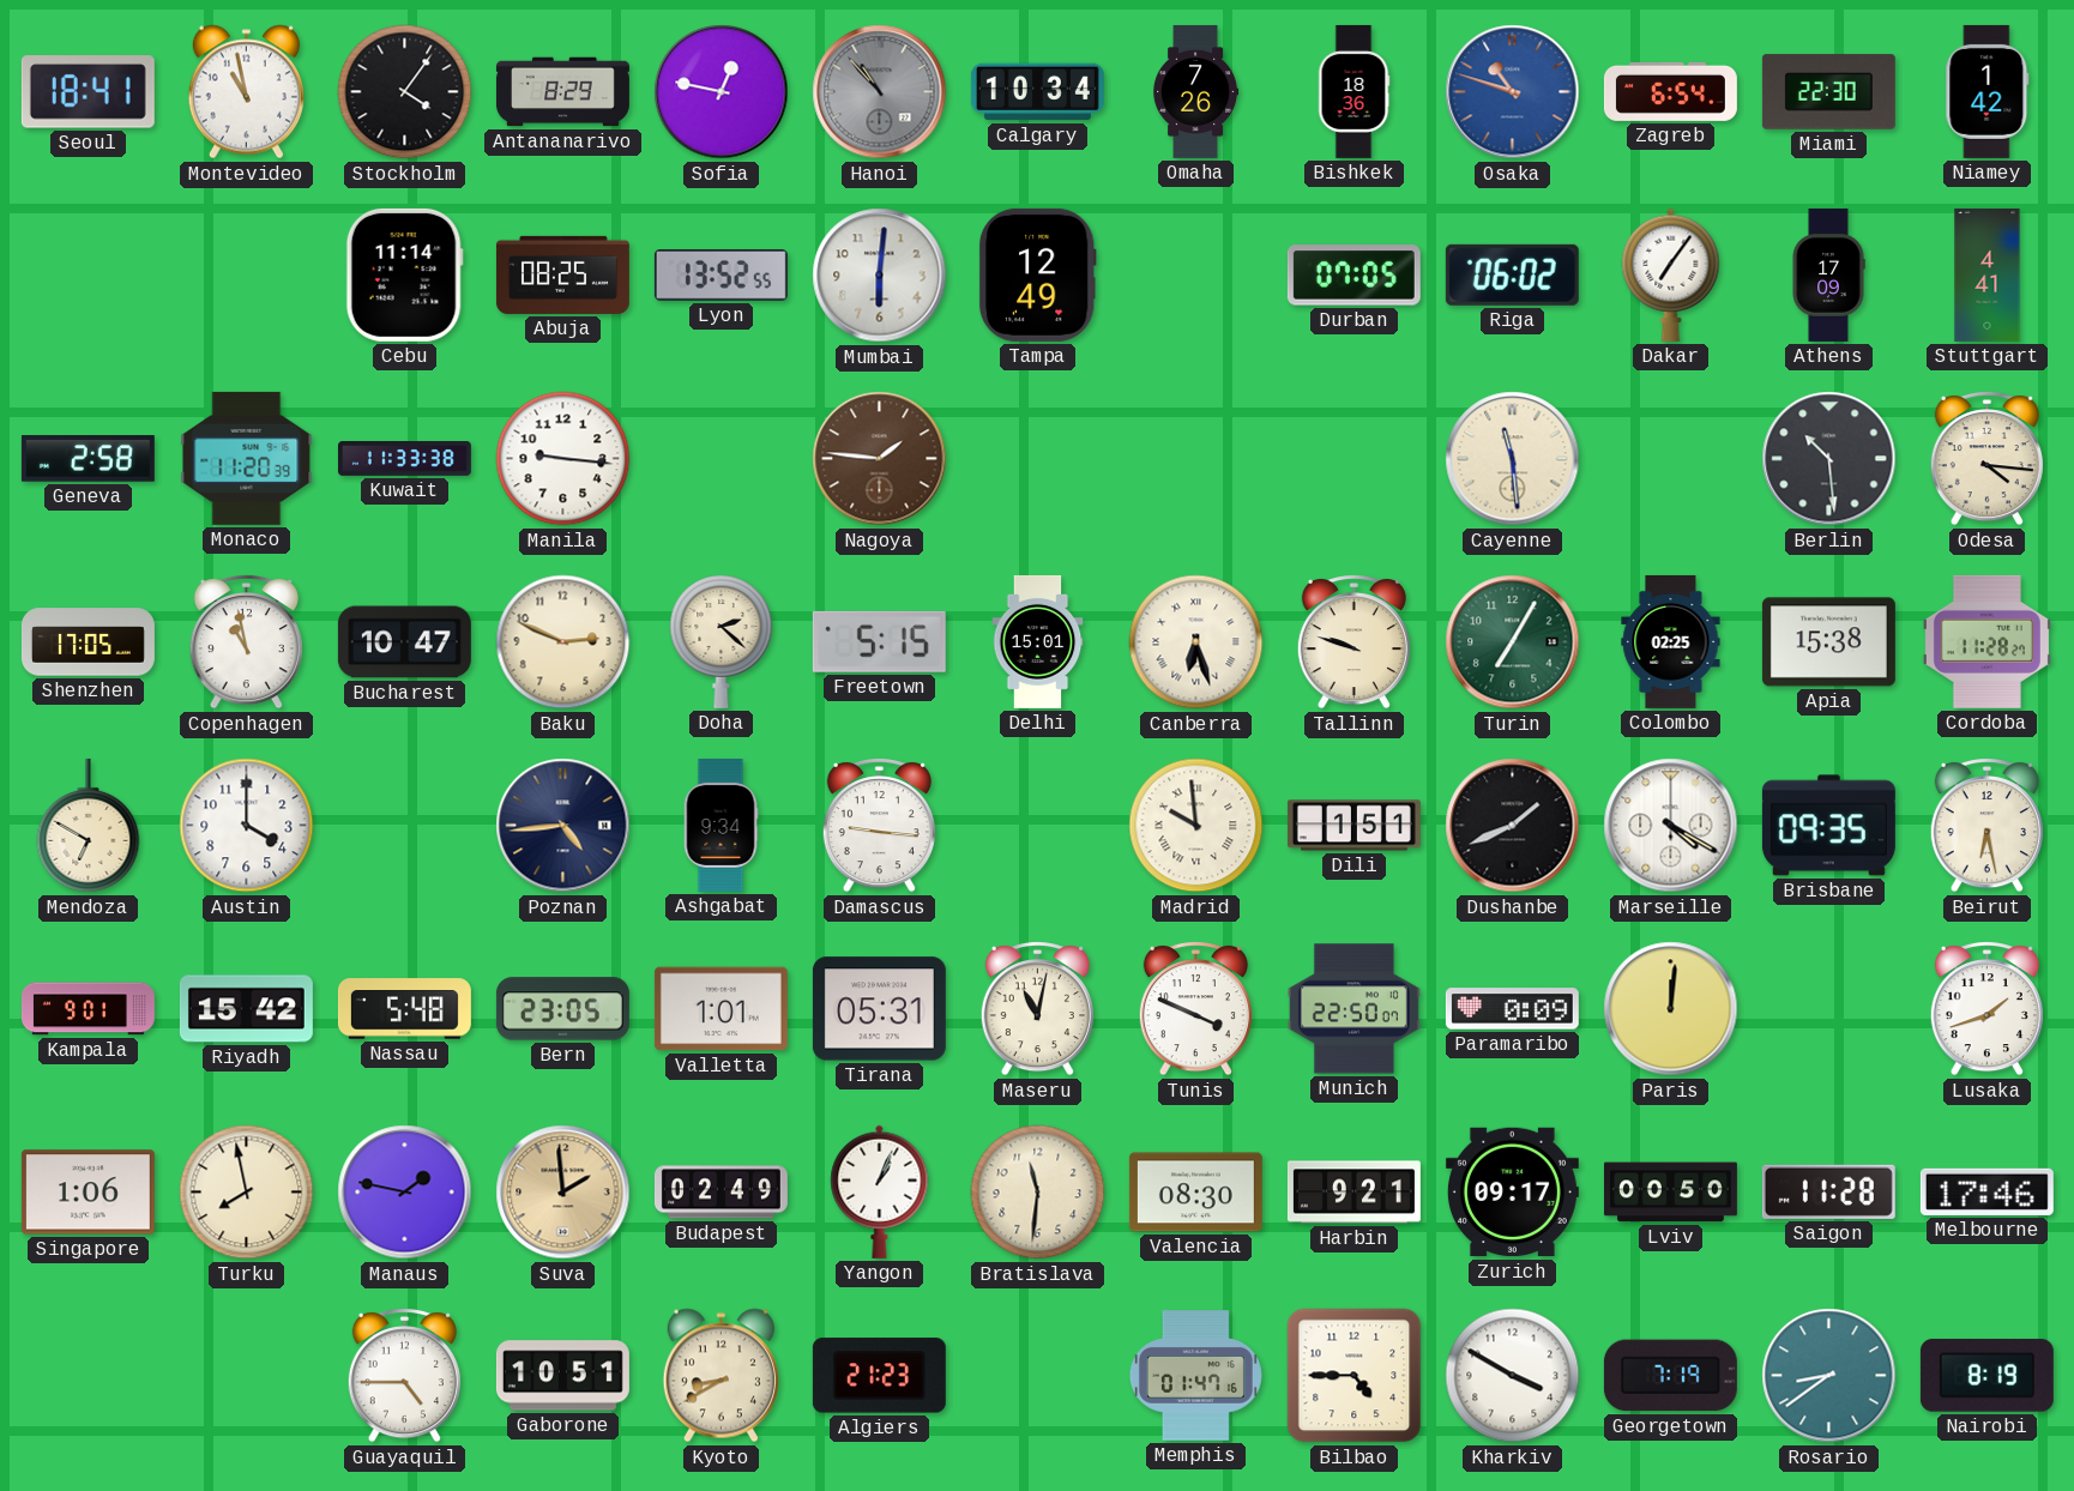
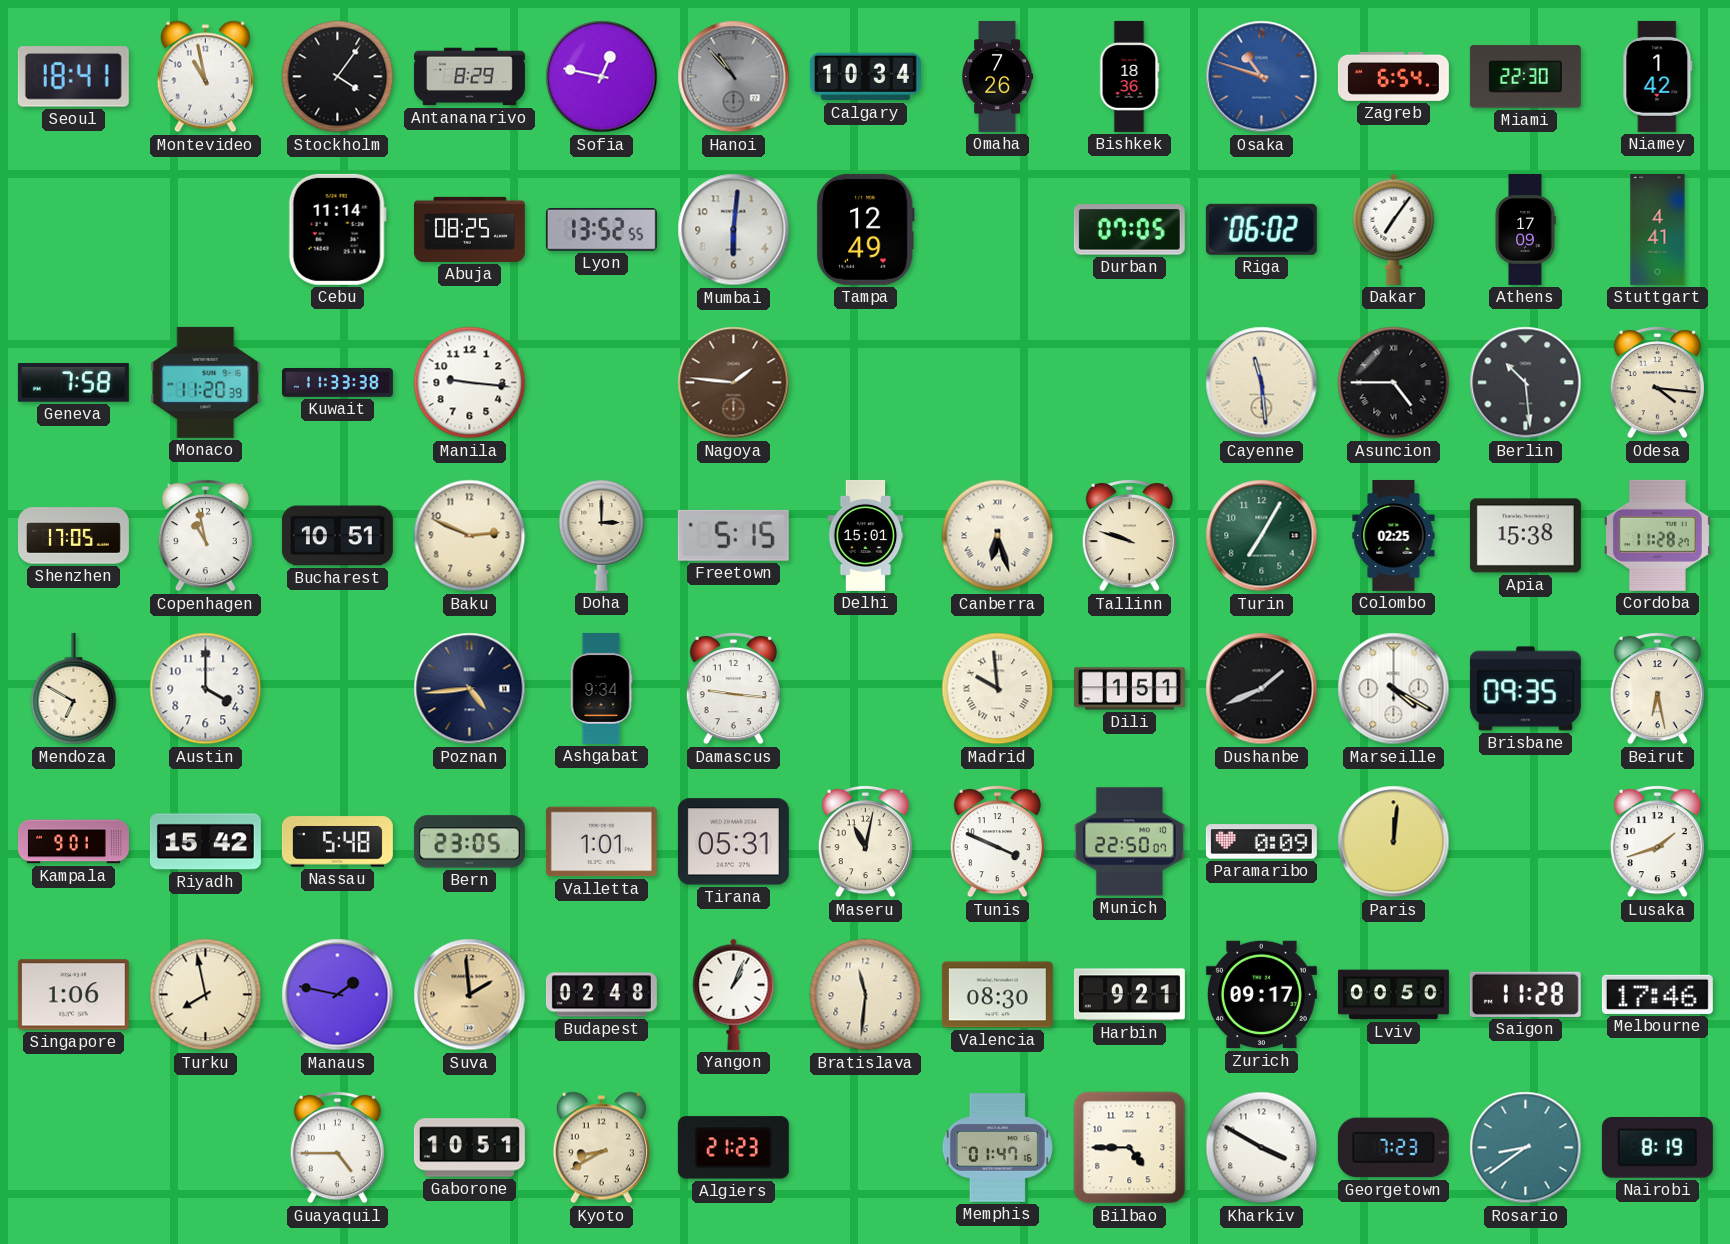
Geneva: 2:58 -> 7:58
Asuncion: none -> 4:45
Bucharest: 10:47 -> 10:51
Doha: 2:22 -> 3:00
Budapest: 02:49 -> 02:48
Georgetown: 7:19 -> 7:23
